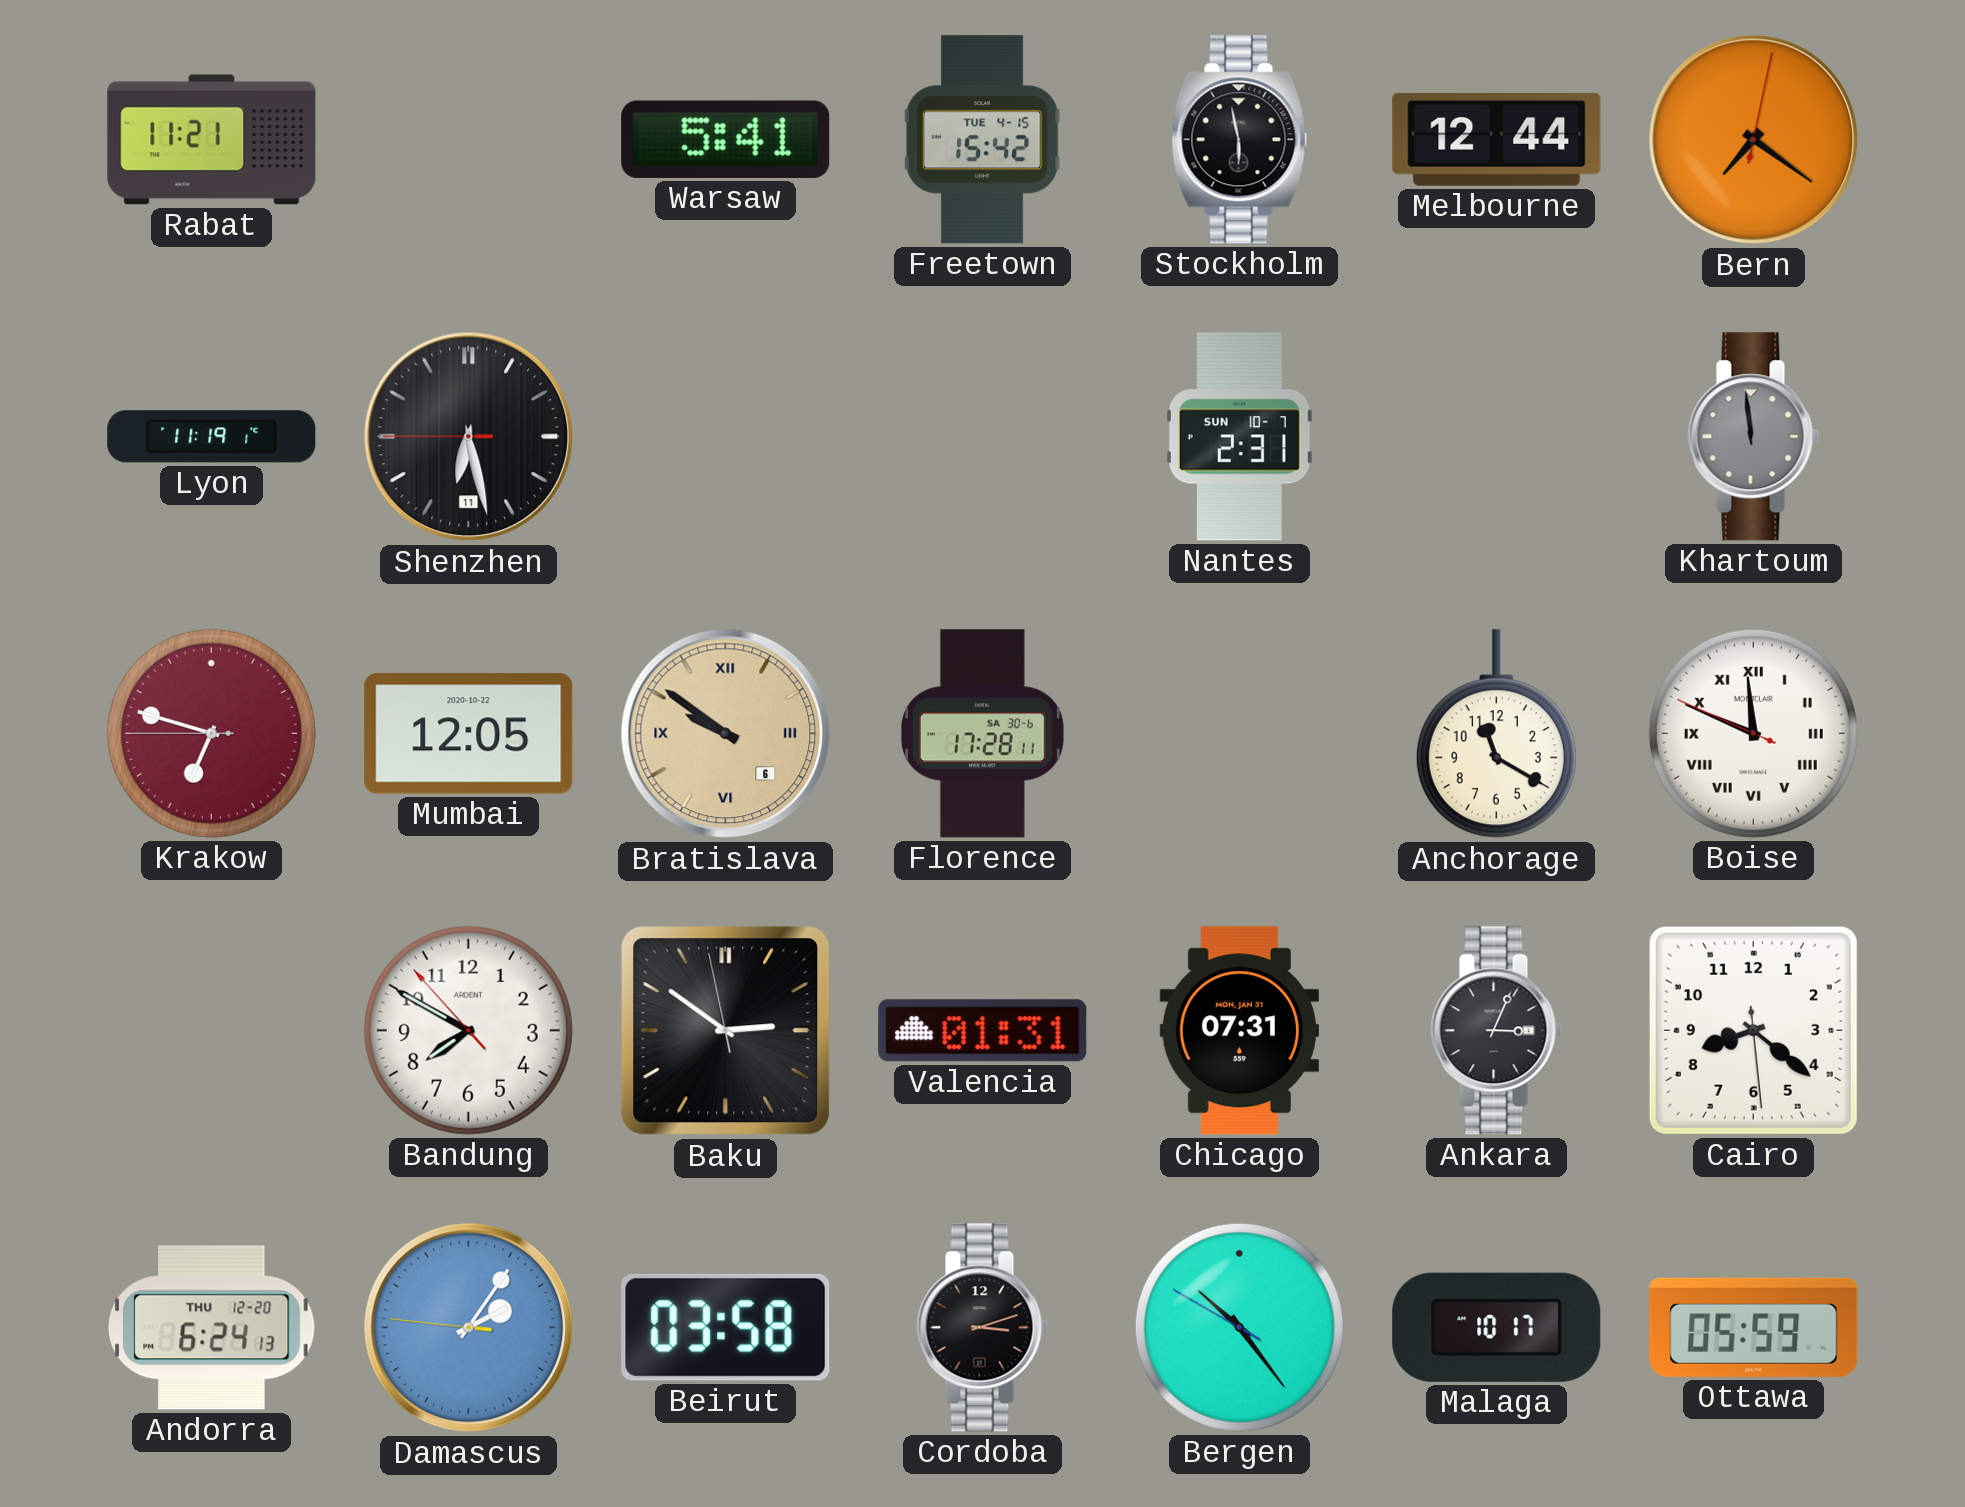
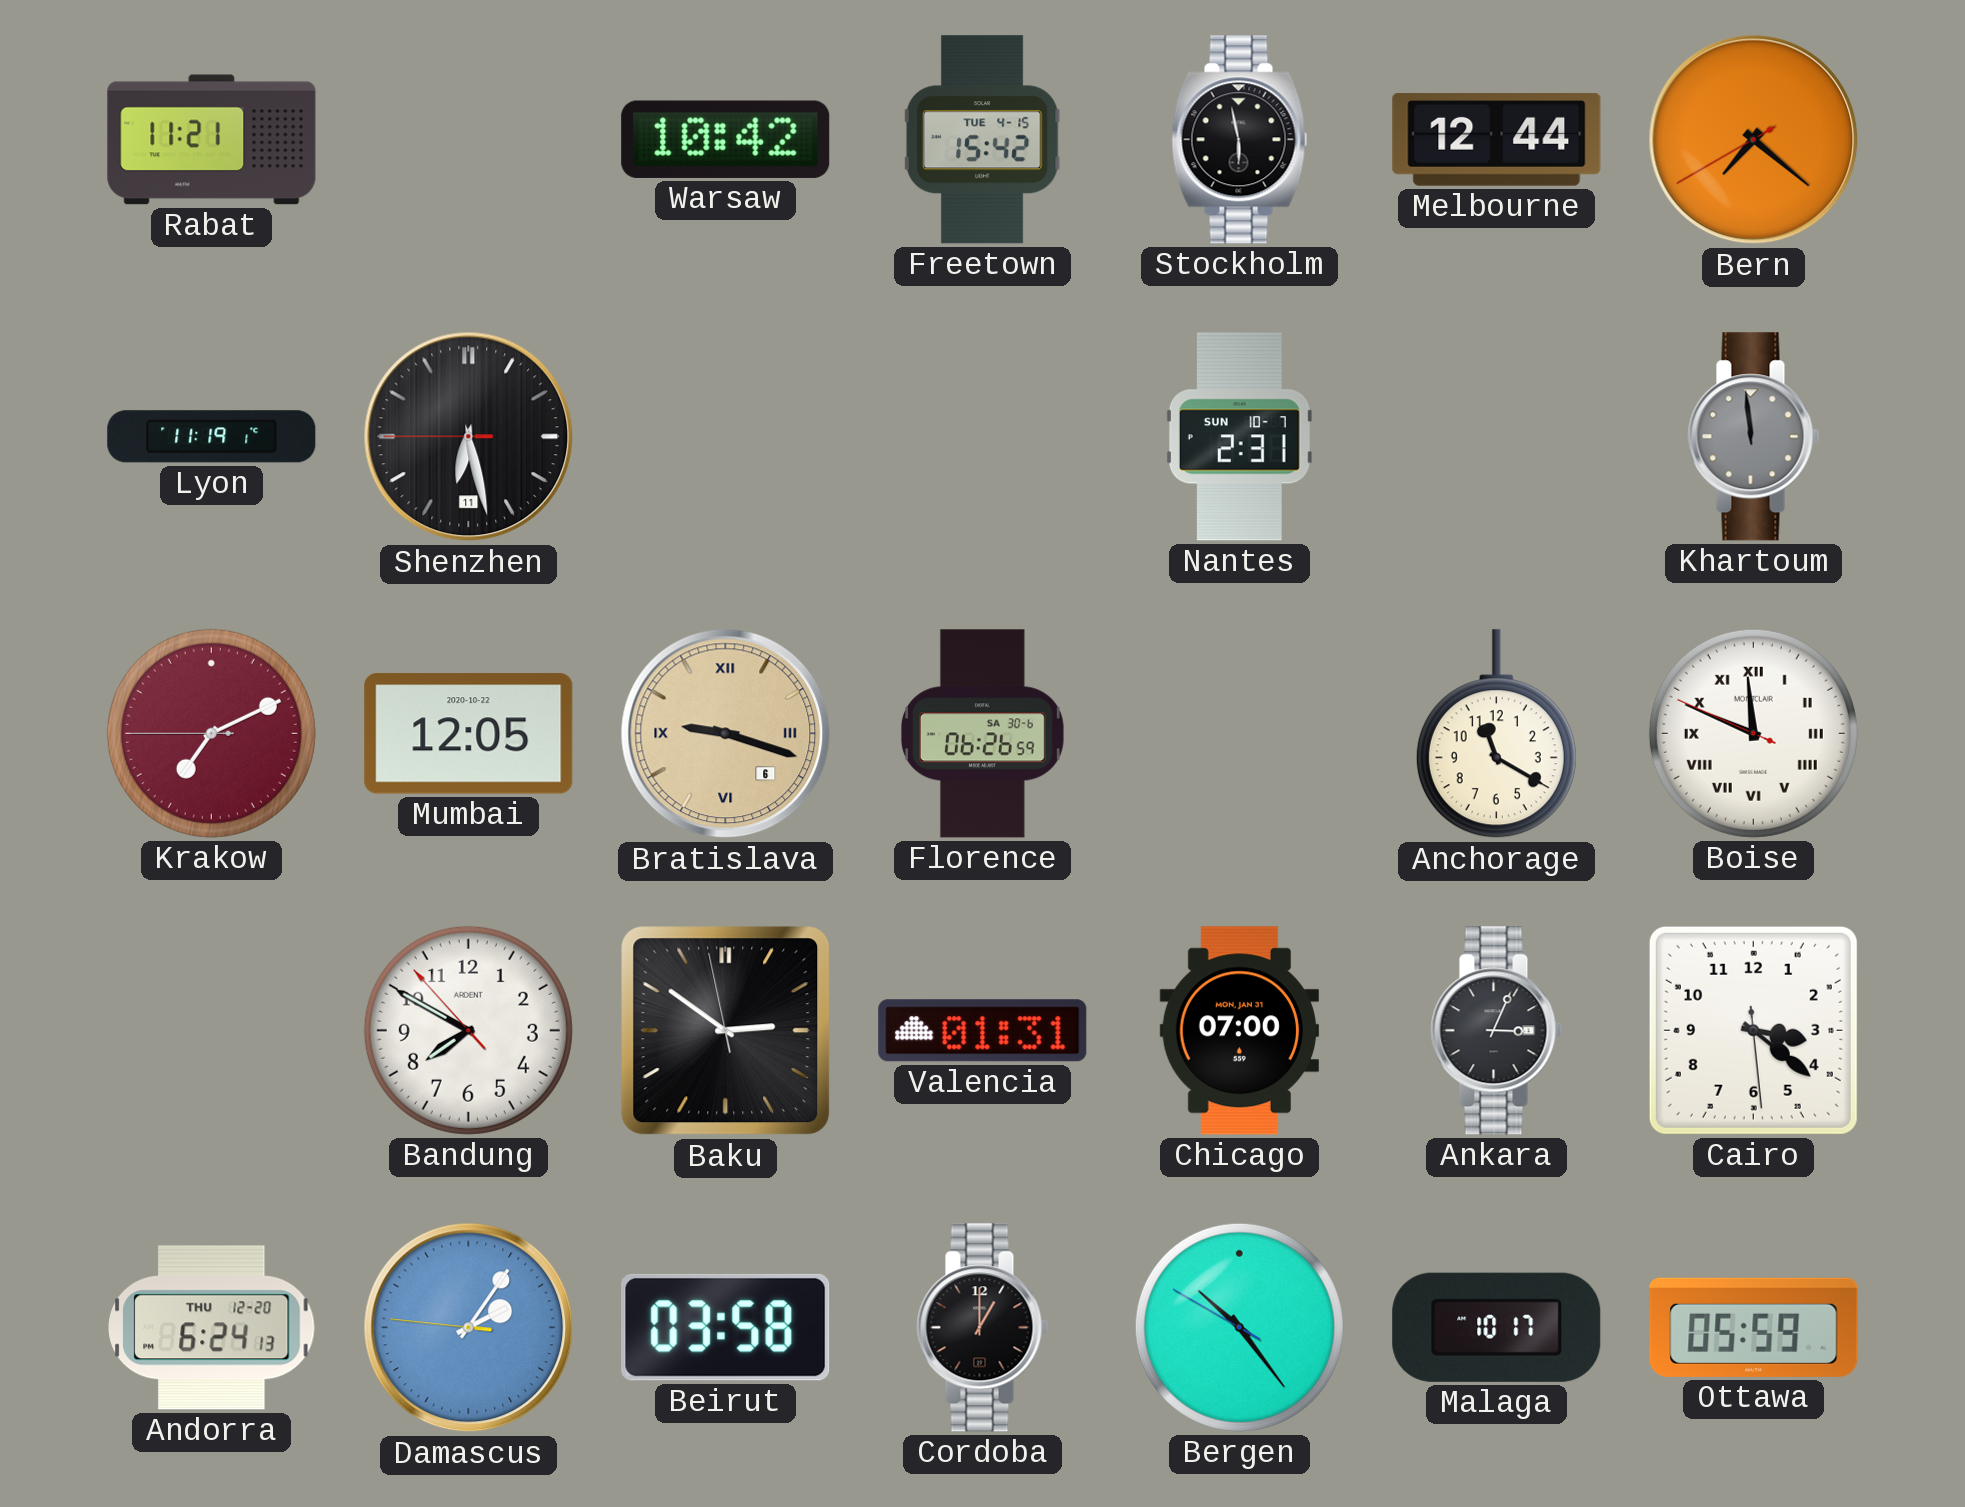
Warsaw: 5:41 -> 10:42
Bern: 7:21:02 -> 7:21:40
Krakow: 6:47 -> 7:10
Bratislava: 9:51 -> 9:18
Florence: 17:28 -> 06:26
Chicago: 07:31 -> 07:00
Cairo: 8:21 -> 3:21
Cordoba: 3:12 -> 1:00
